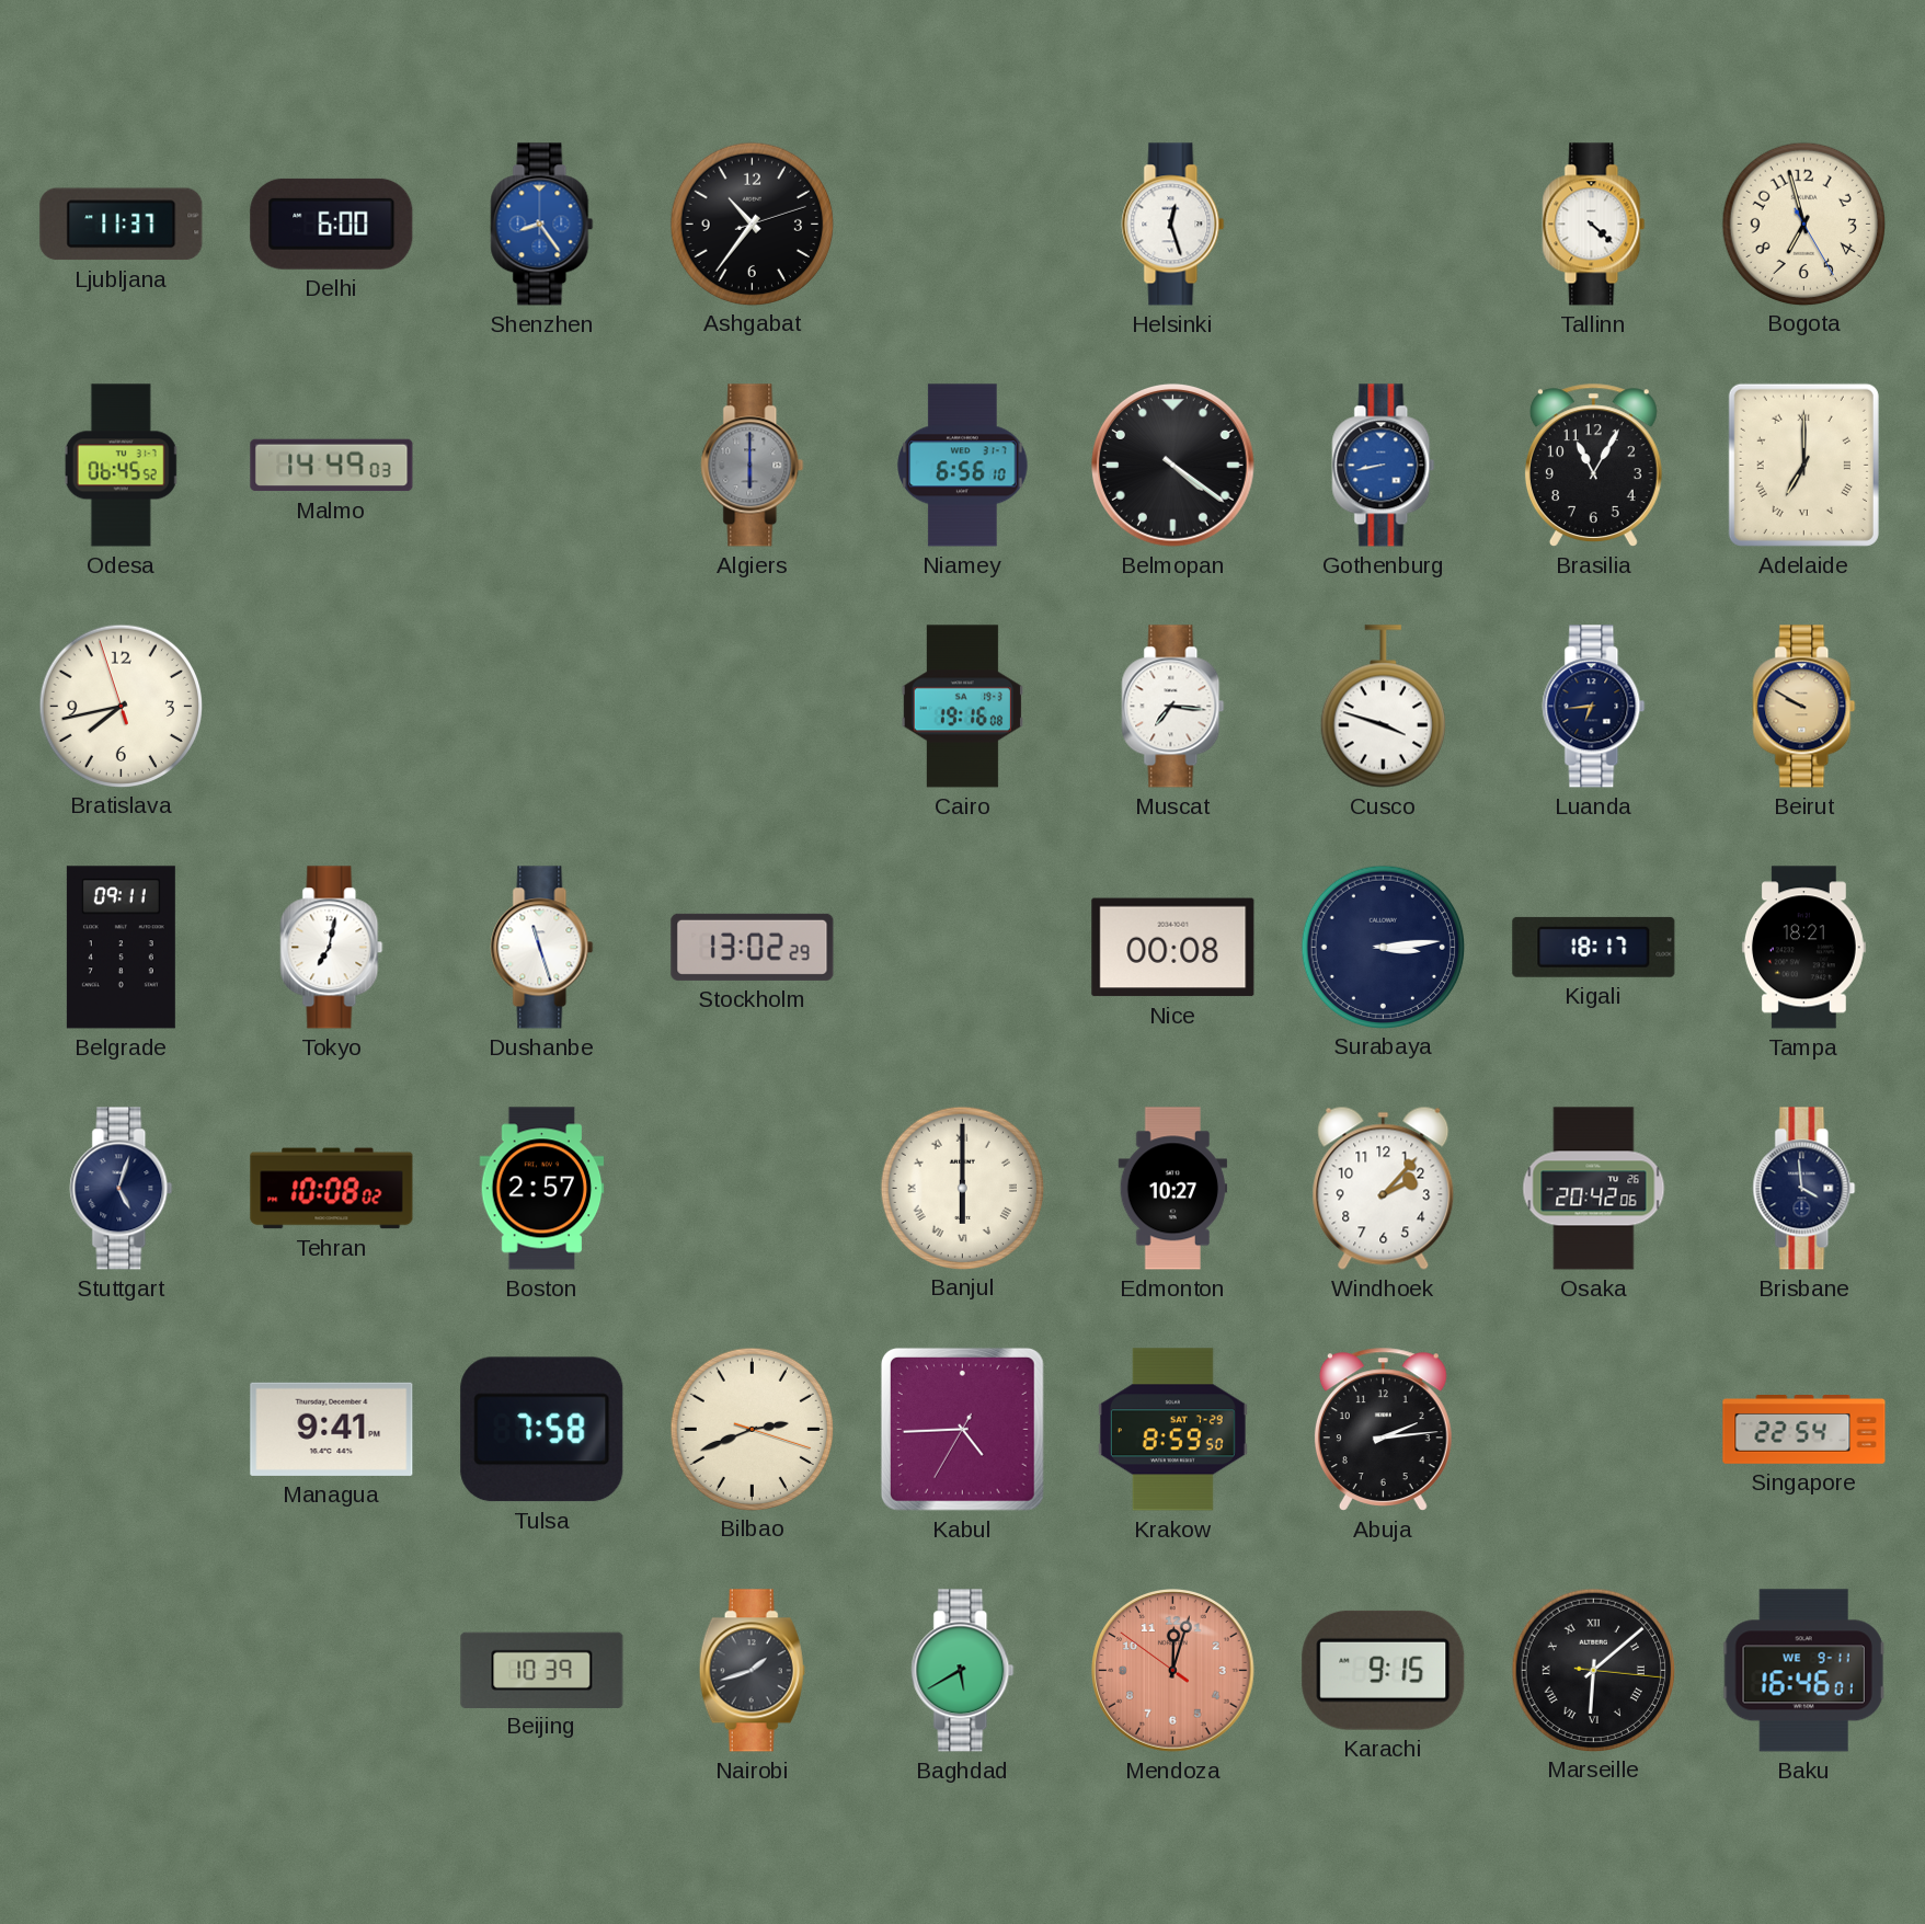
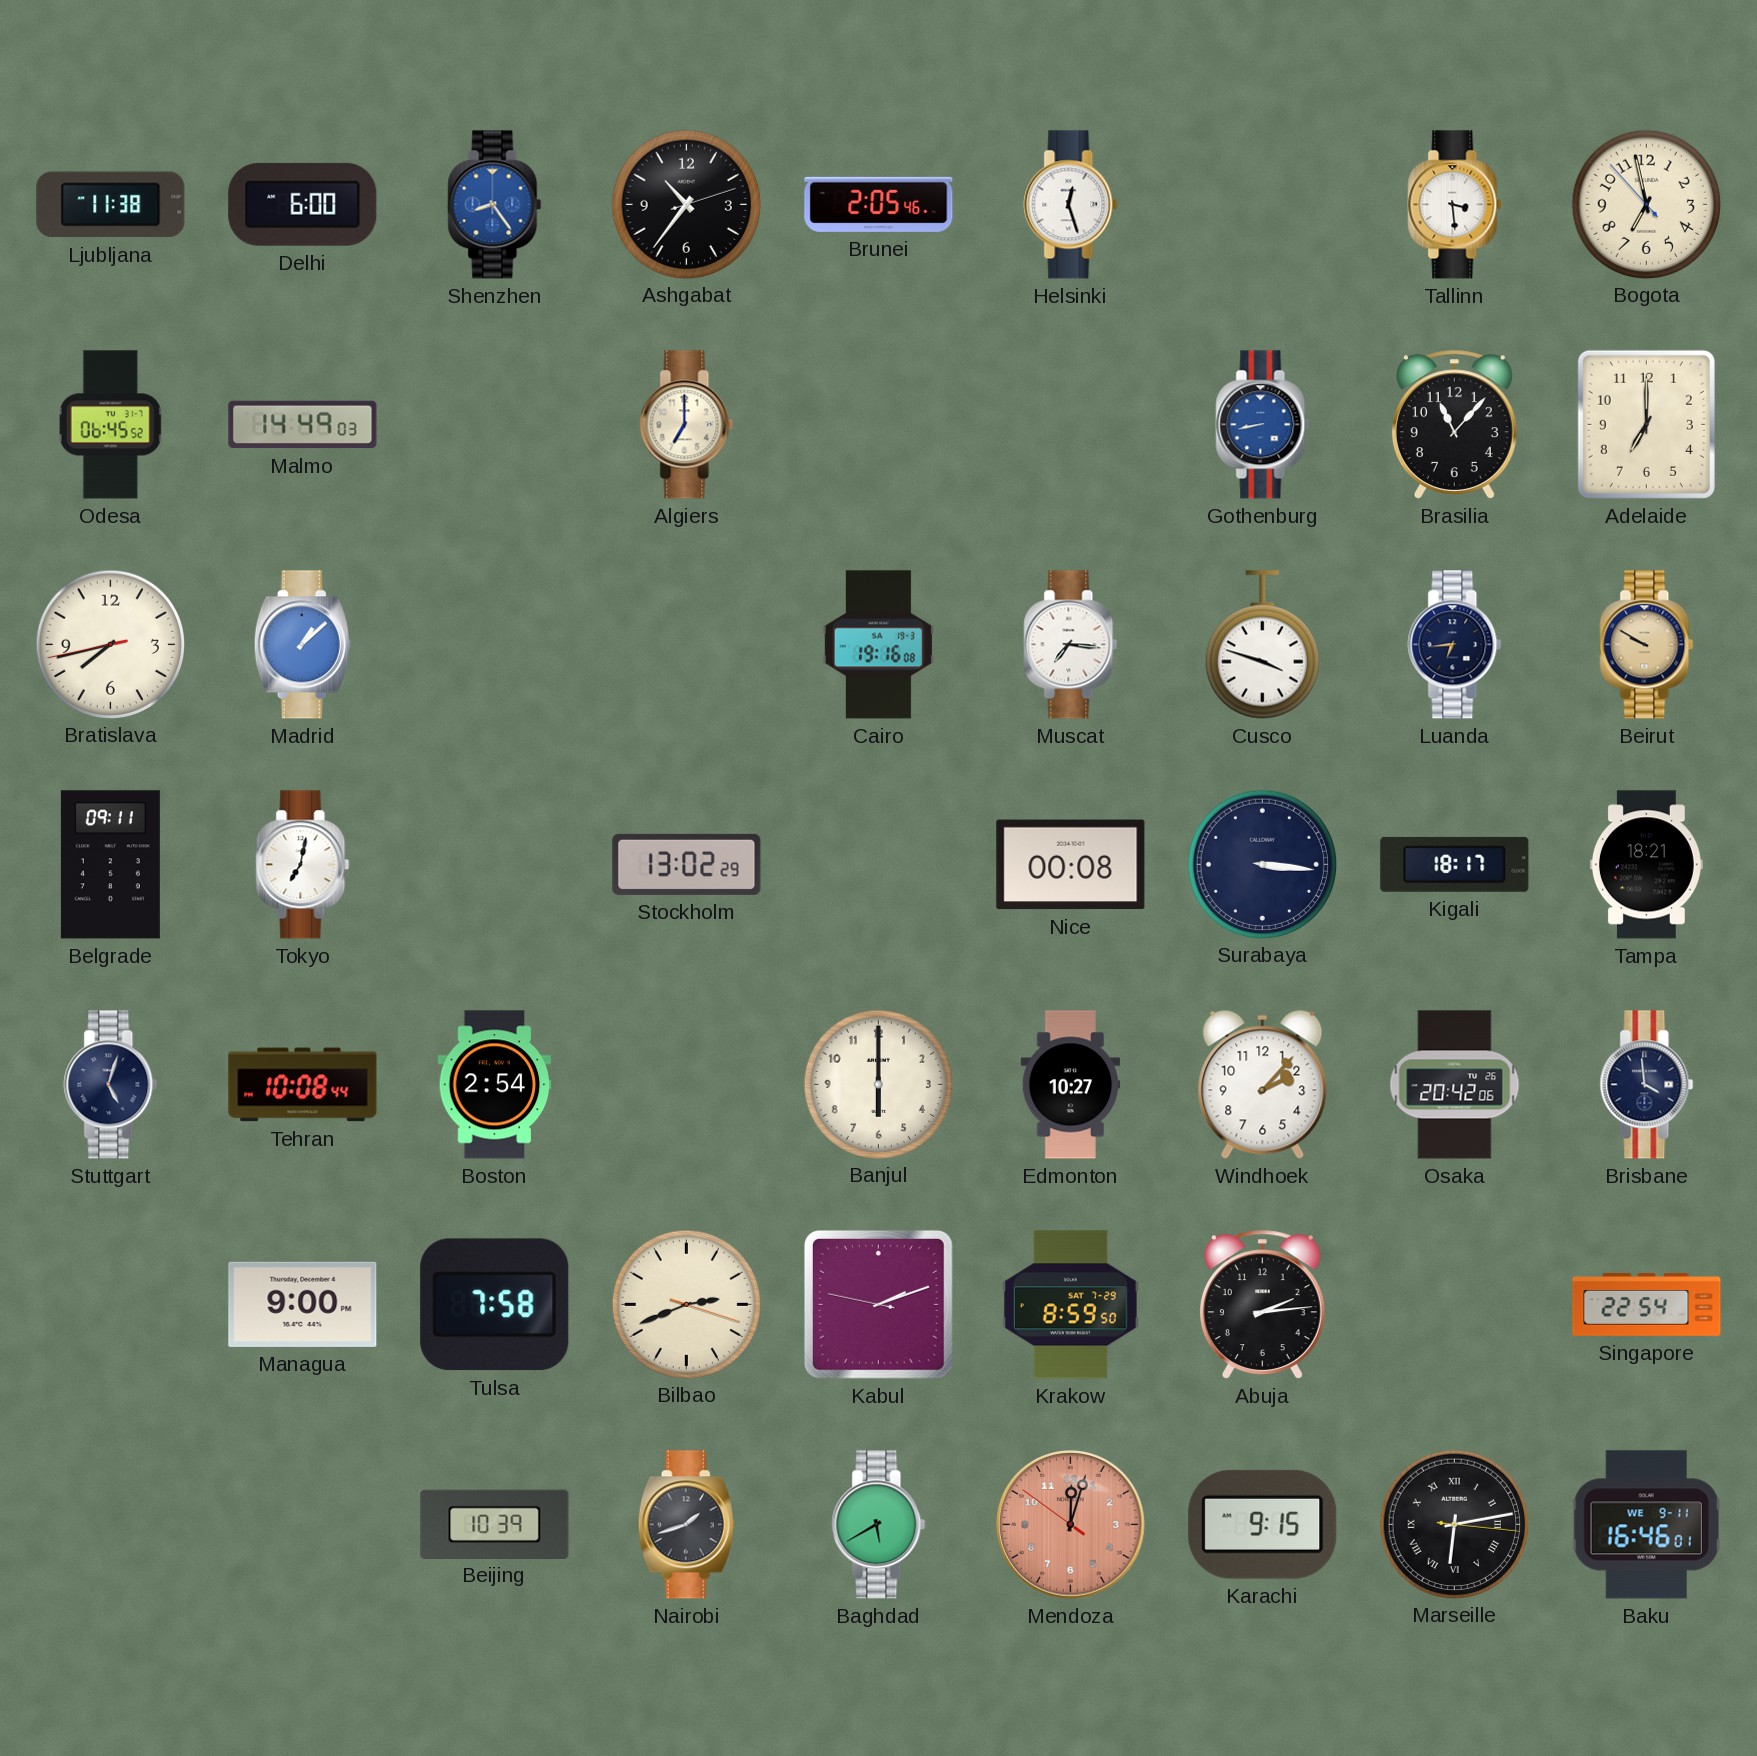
Ljubljana: 11:37 -> 11:38
Brunei: none -> 2:05
Tallinn: 4:22 -> 3:29
Bogota: 6:57:25 -> 6:57:53
Algiers: 6:00 -> 7:00
Algiers dial: grey -> cream
Niamey: 6:56 -> none
Belmopan: 4:21 -> none
Brasilia: 11:05 -> 11:07
Adelaide numerals: Roman -> Arabic
Bratislava: 7:42:57 -> 7:42:43
Madrid: none -> 1:08
Dushanbe: 11:27 -> none
Surabaya: 3:14 -> 3:16
Tehran: 10:08:02 -> 10:08:44
Boston: 2:57 -> 2:54
Banjul numerals: Roman -> Arabic
Managua: 9:41 -> 9:00
Kabul: 4:44 -> 2:11
Marseille: 6:08 -> 6:13
